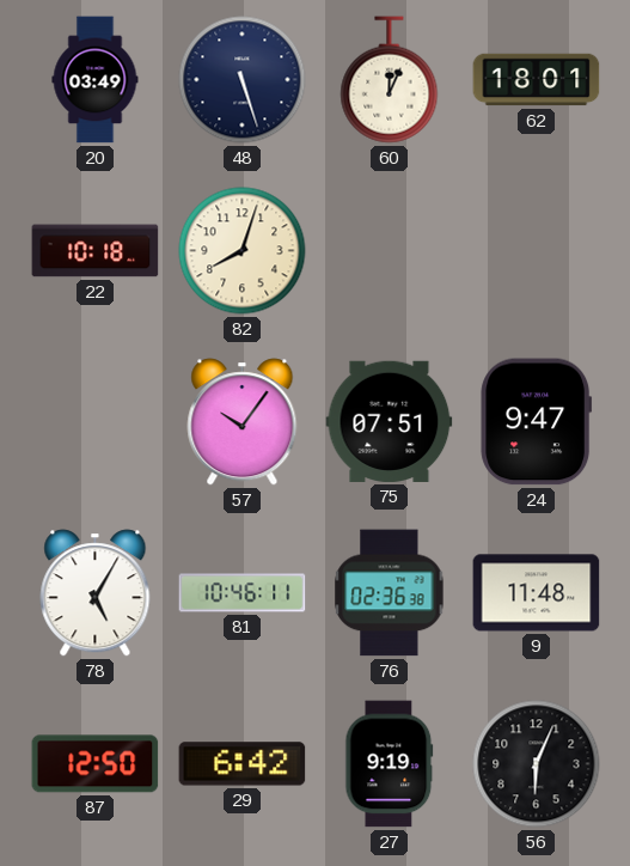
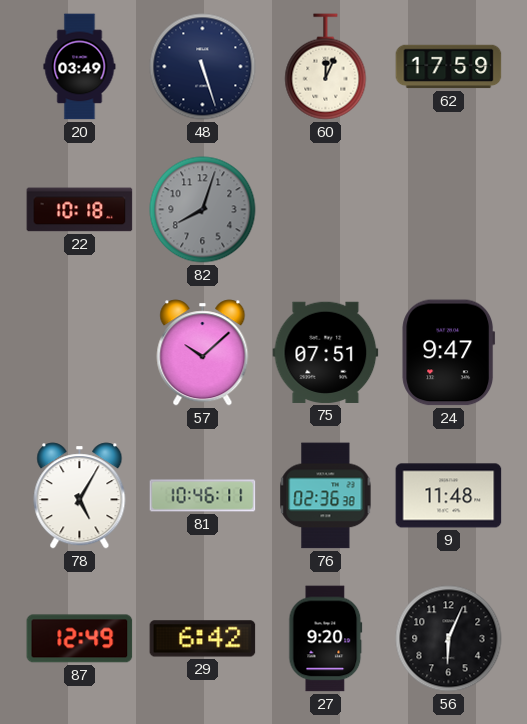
62: 18:01 -> 17:59
82 dial: cream -> grey
57: 10:06 -> 10:08
87: 12:50 -> 12:49
27: 9:19 -> 9:20
